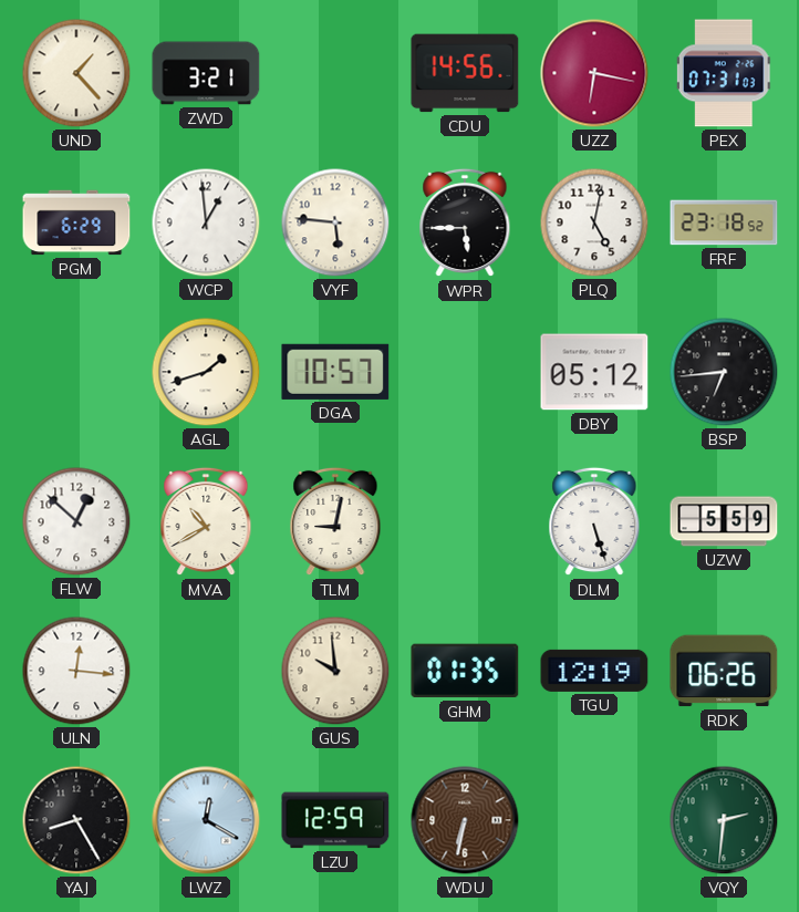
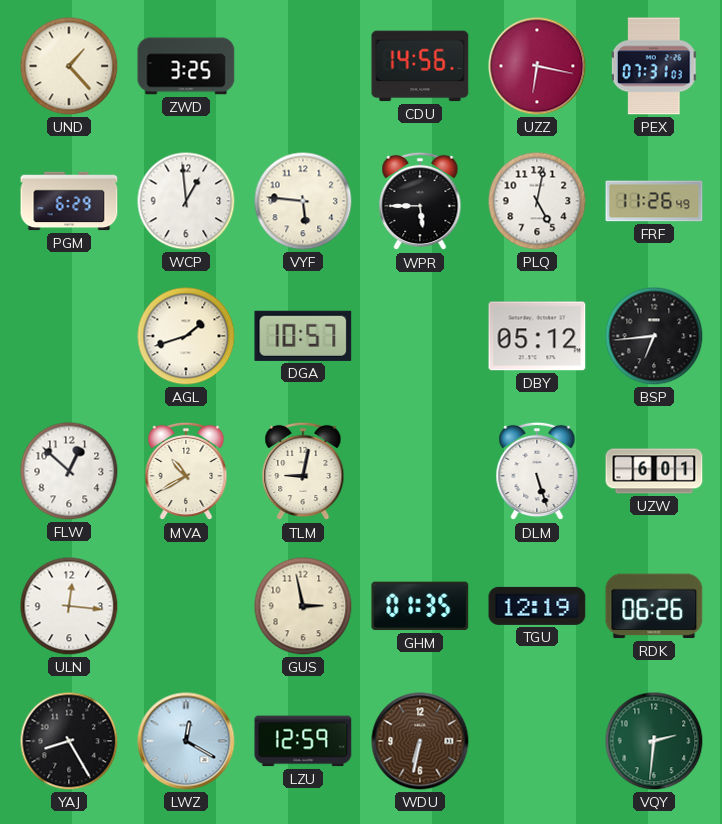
ZWD: 3:21 -> 3:25
FRF: 23:18 -> 11:26
UZW: 5:59 -> 6:01
GUS: 9:59 -> 2:58
